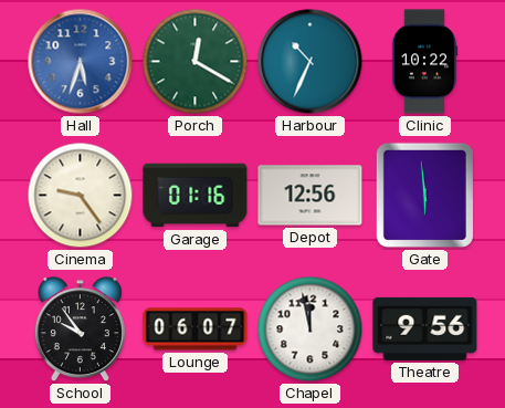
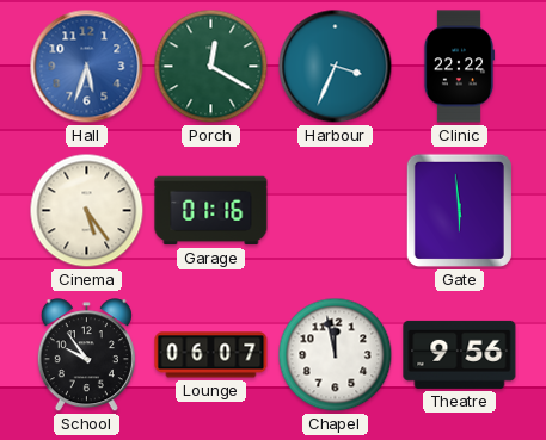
Harbour: 10:34 -> 3:34
Clinic: 10:22 -> 22:22
Cinema: 9:24 -> 5:24
Depot: 12:56 -> none
